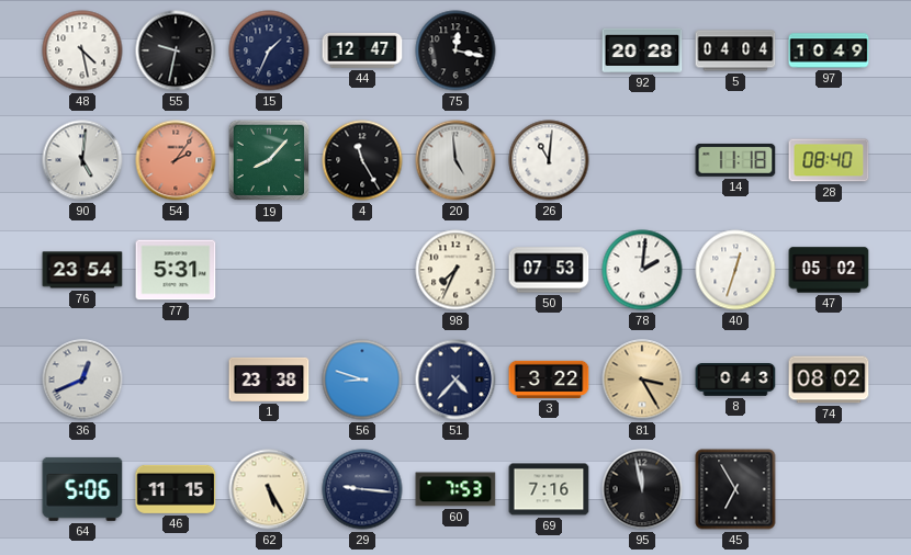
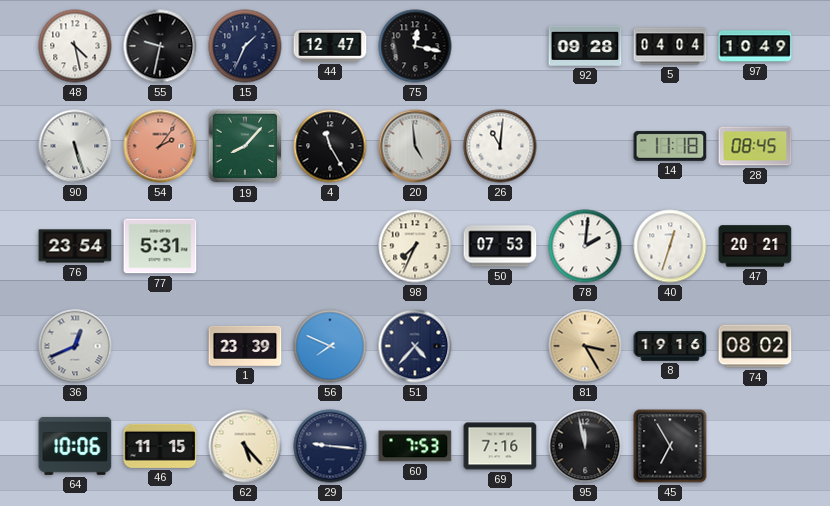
92: 20:28 -> 09:28
90: 5:01 -> 5:27
28: 08:40 -> 08:45
47: 05:02 -> 20:21
1: 23:38 -> 23:39
56: 8:48 -> 7:49
3: 3:22 -> none
8: 0:43 -> 19:16
64: 5:06 -> 10:06
62: 5:25 -> 5:23
